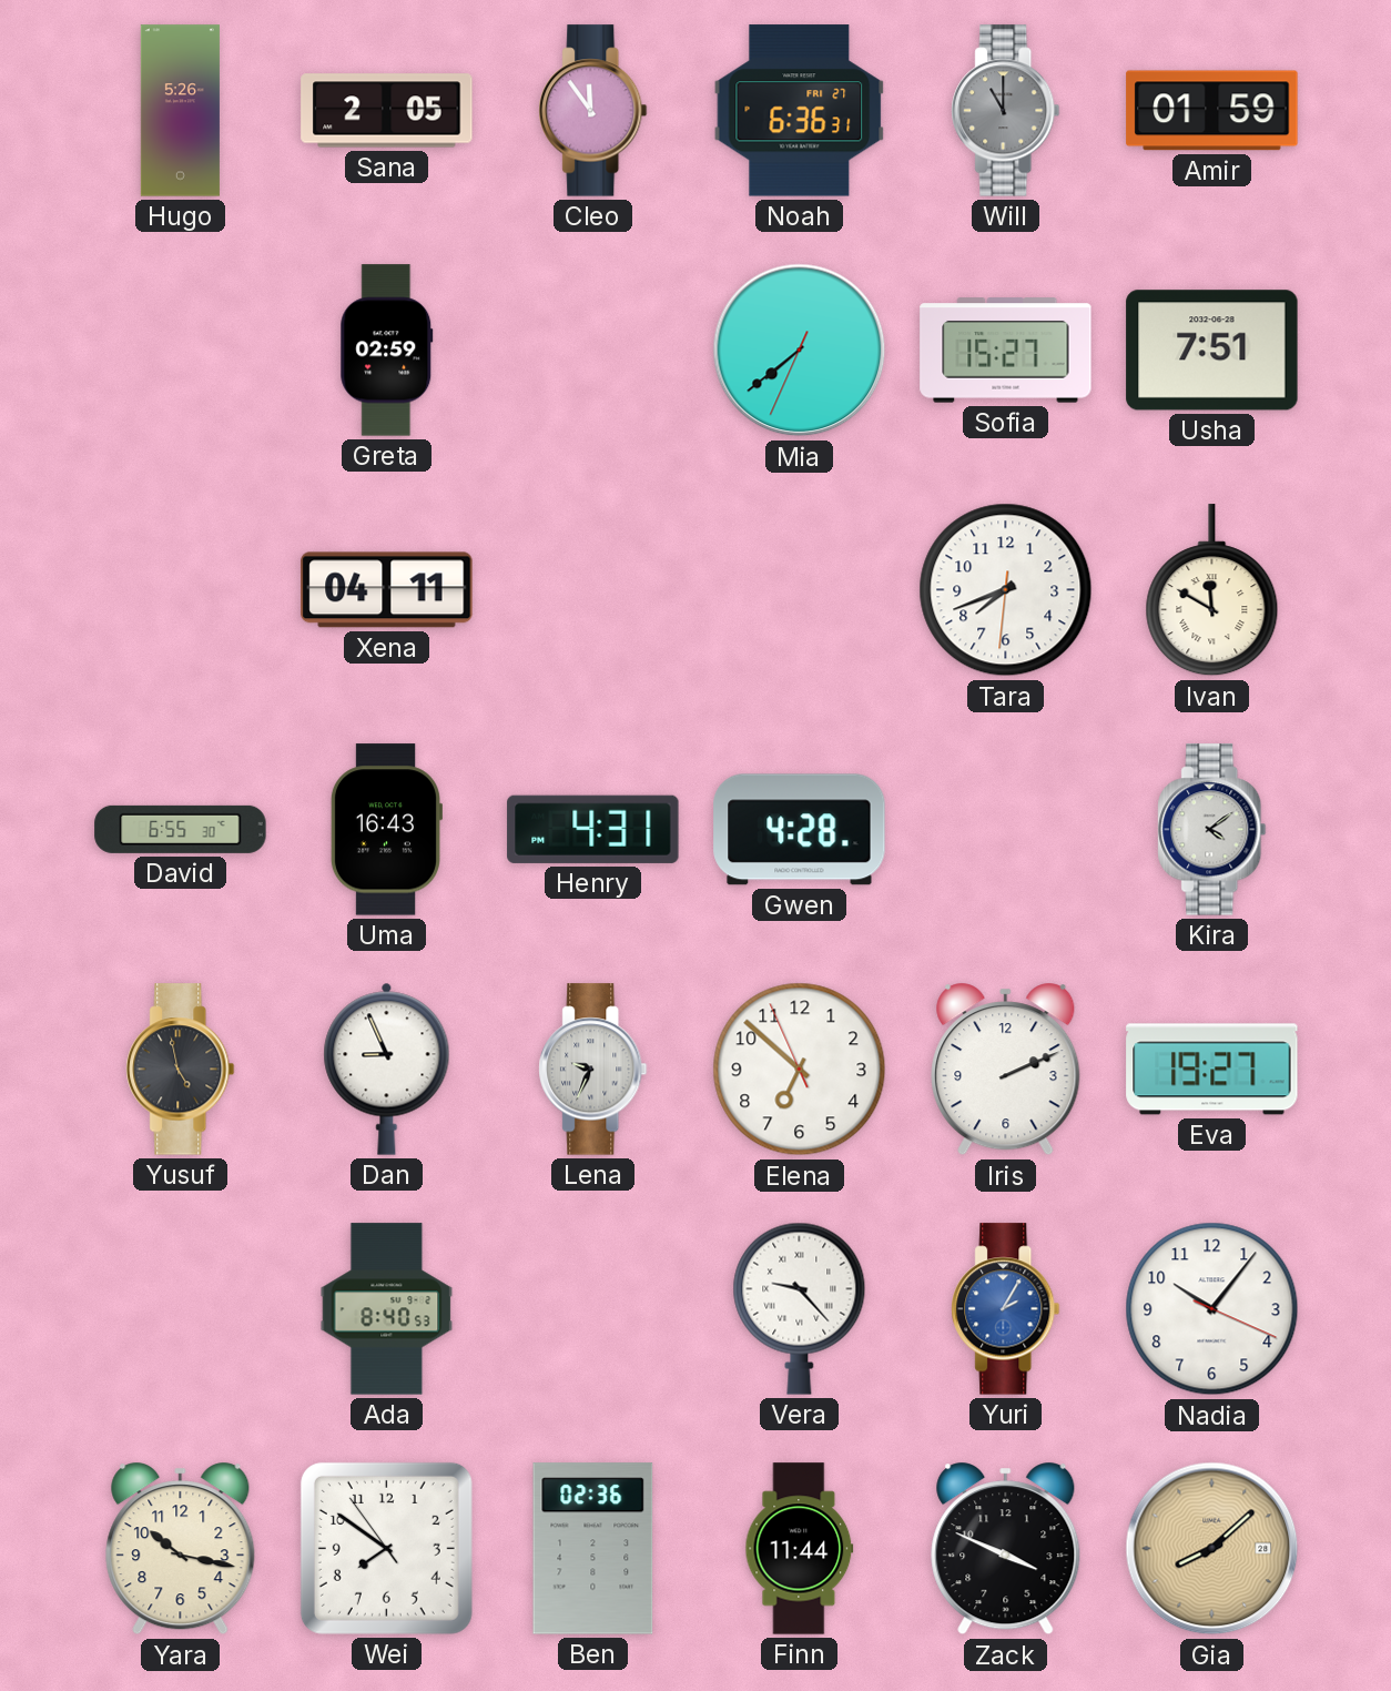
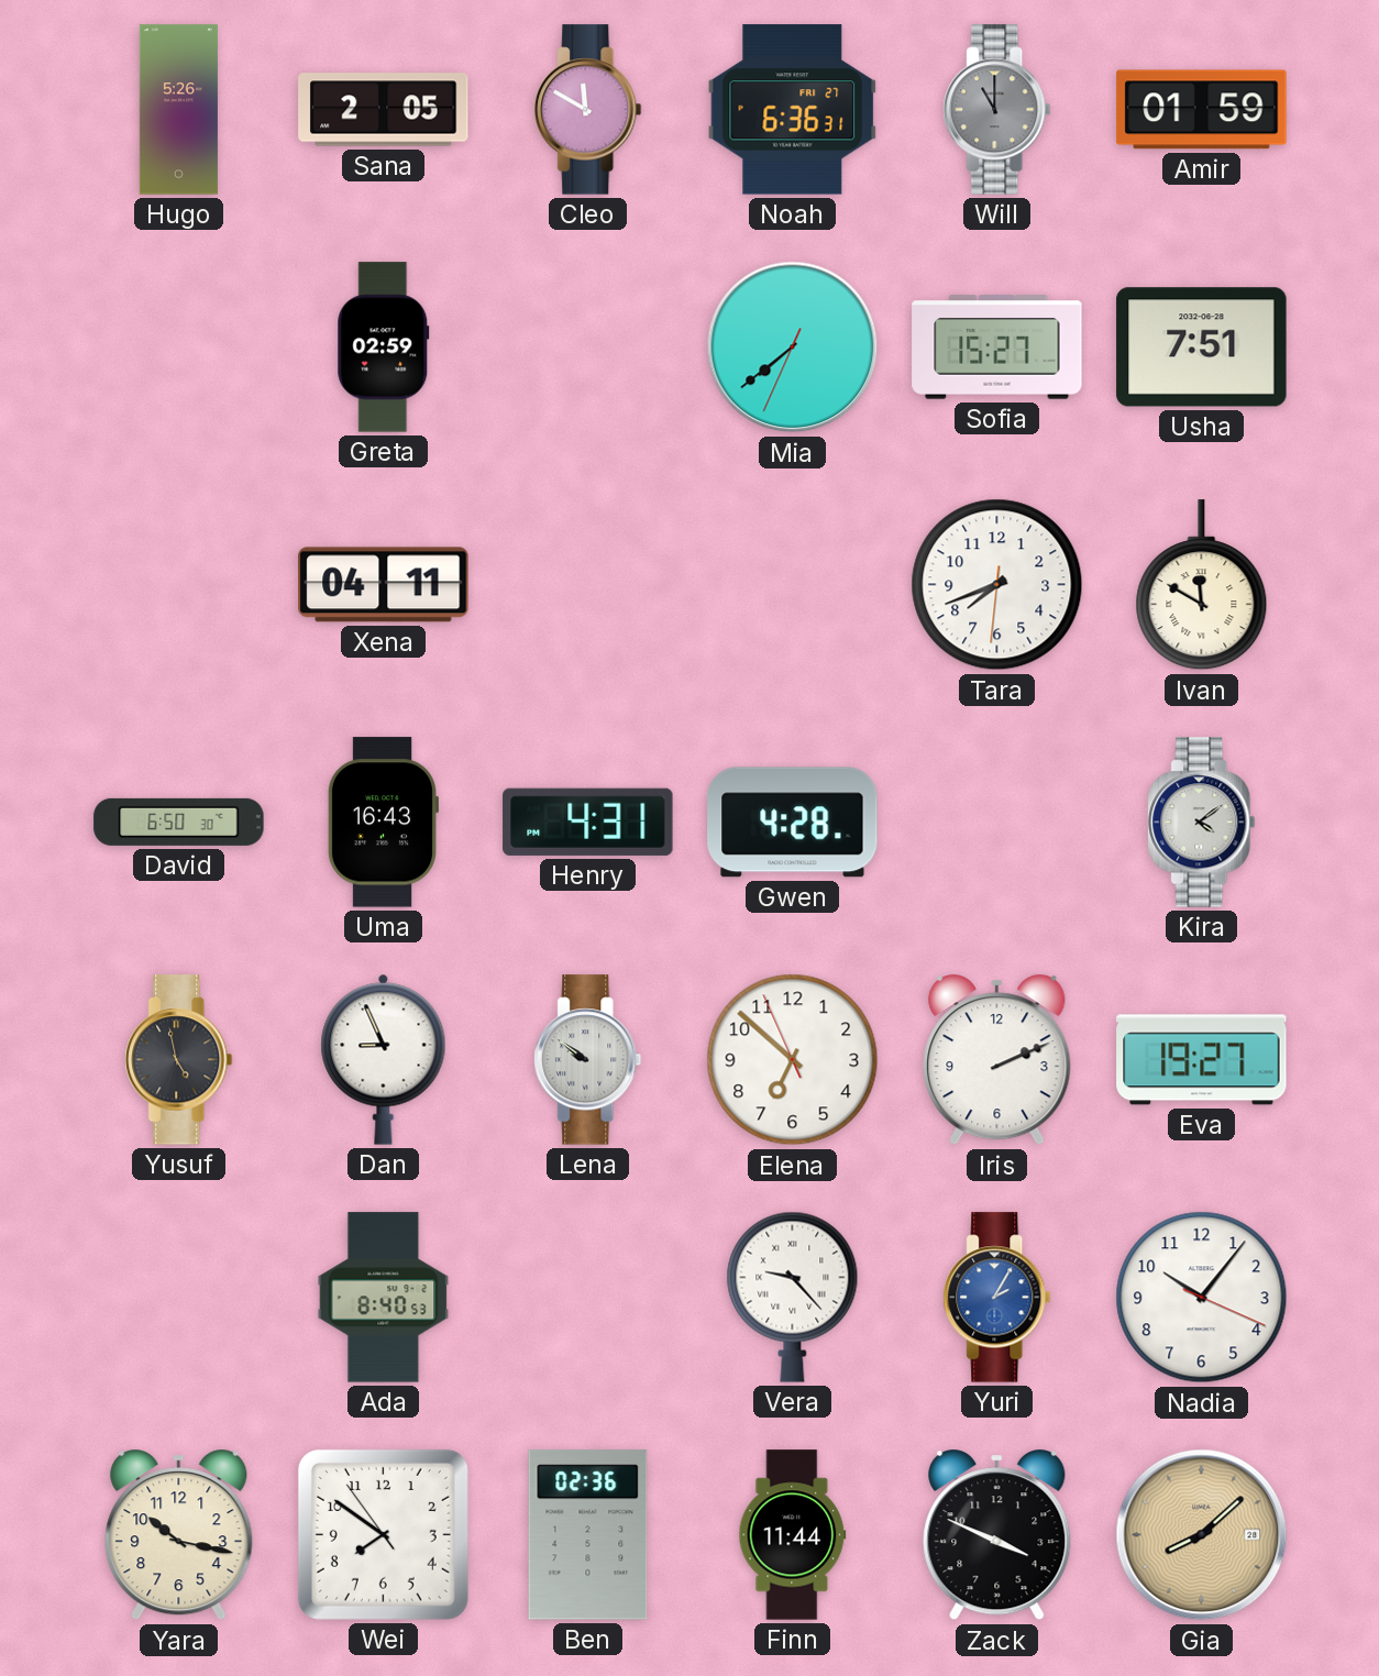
Cleo: 11:54 -> 11:50
David: 6:55 -> 6:50
Lena: 9:34 -> 9:51
